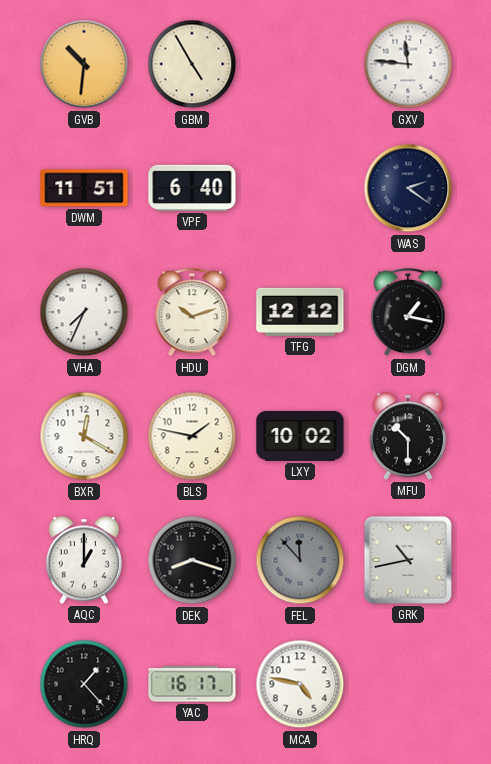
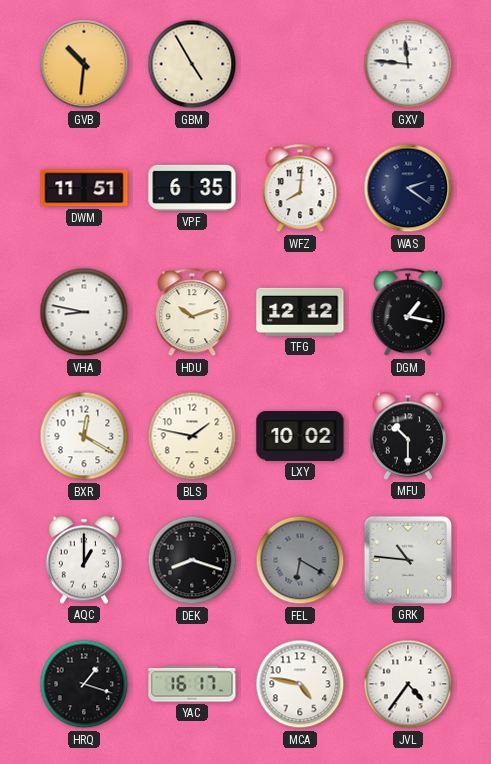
VPF: 6:40 -> 6:35
WFZ: none -> 8:01
VHA: 7:34 -> 8:47
FEL: 11:53 -> 6:20
GRK: 10:43 -> 10:46
HRQ: 1:23 -> 1:18
JVL: none -> 4:36
